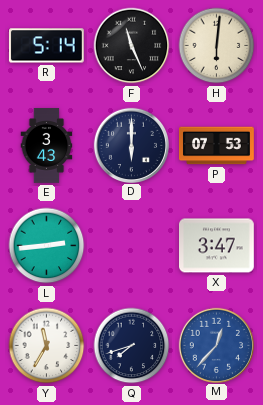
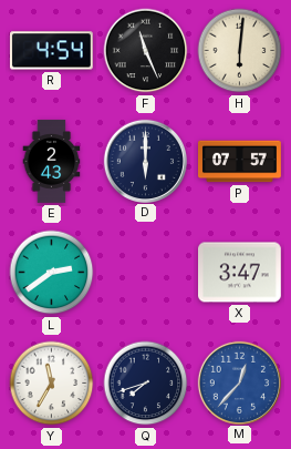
R: 5:14 -> 4:54
E: 3:43 -> 2:43
P: 07:53 -> 07:57
L: 2:44 -> 2:39
